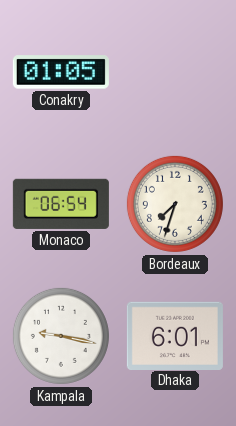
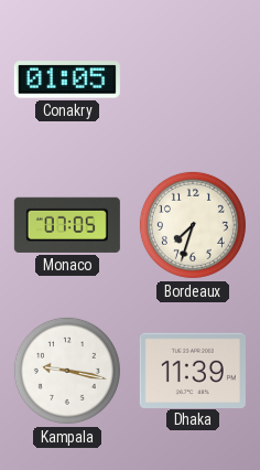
Monaco: 06:54 -> 07:05
Dhaka: 6:01 -> 11:39
